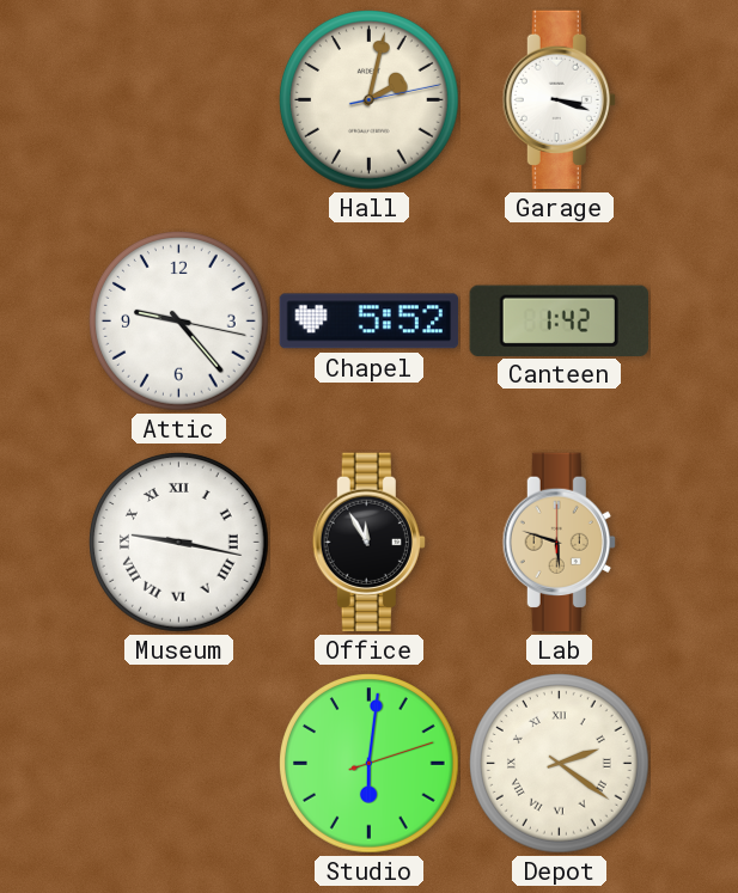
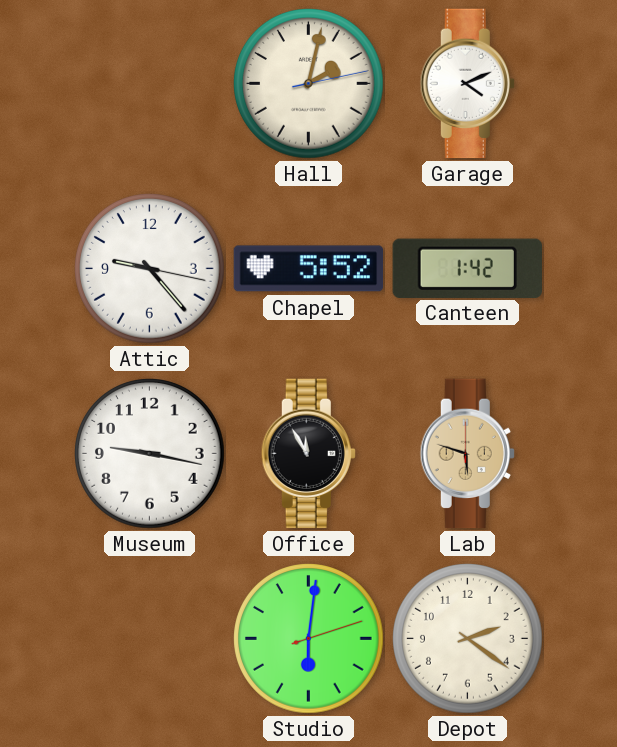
Garage: 3:18 -> 4:11
Museum numerals: Roman -> Arabic
Depot numerals: Roman -> Arabic
